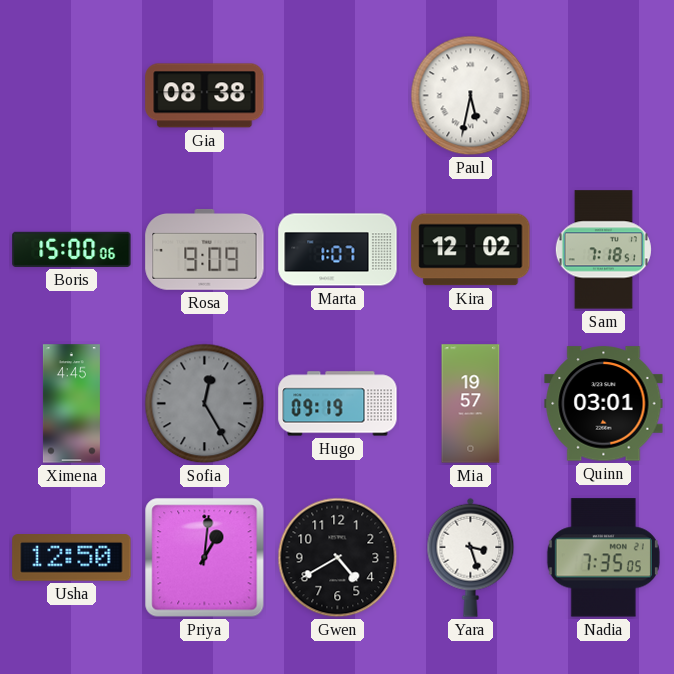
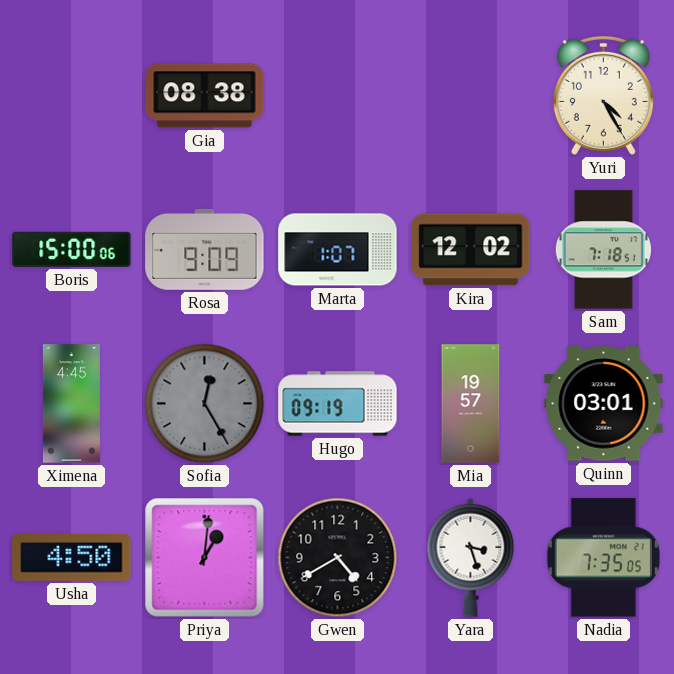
Paul: 5:32 -> none
Yuri: none -> 4:25
Usha: 12:50 -> 4:50
